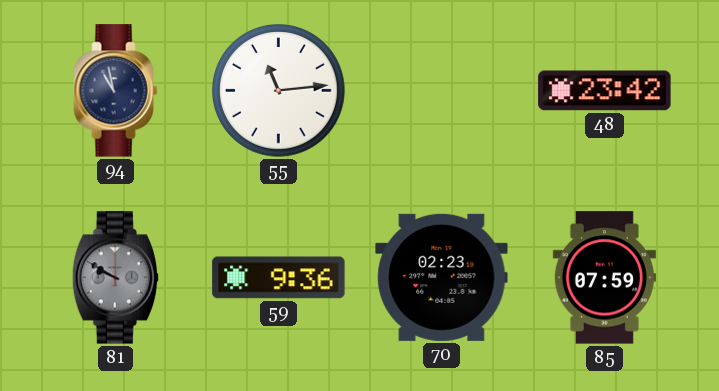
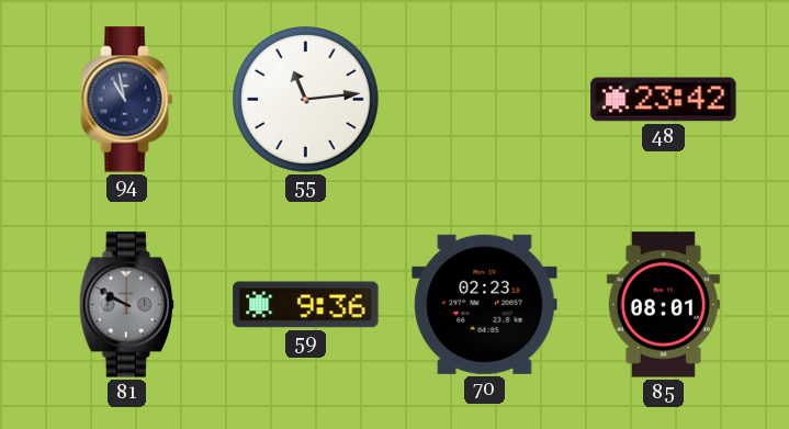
85: 07:59 -> 08:01
